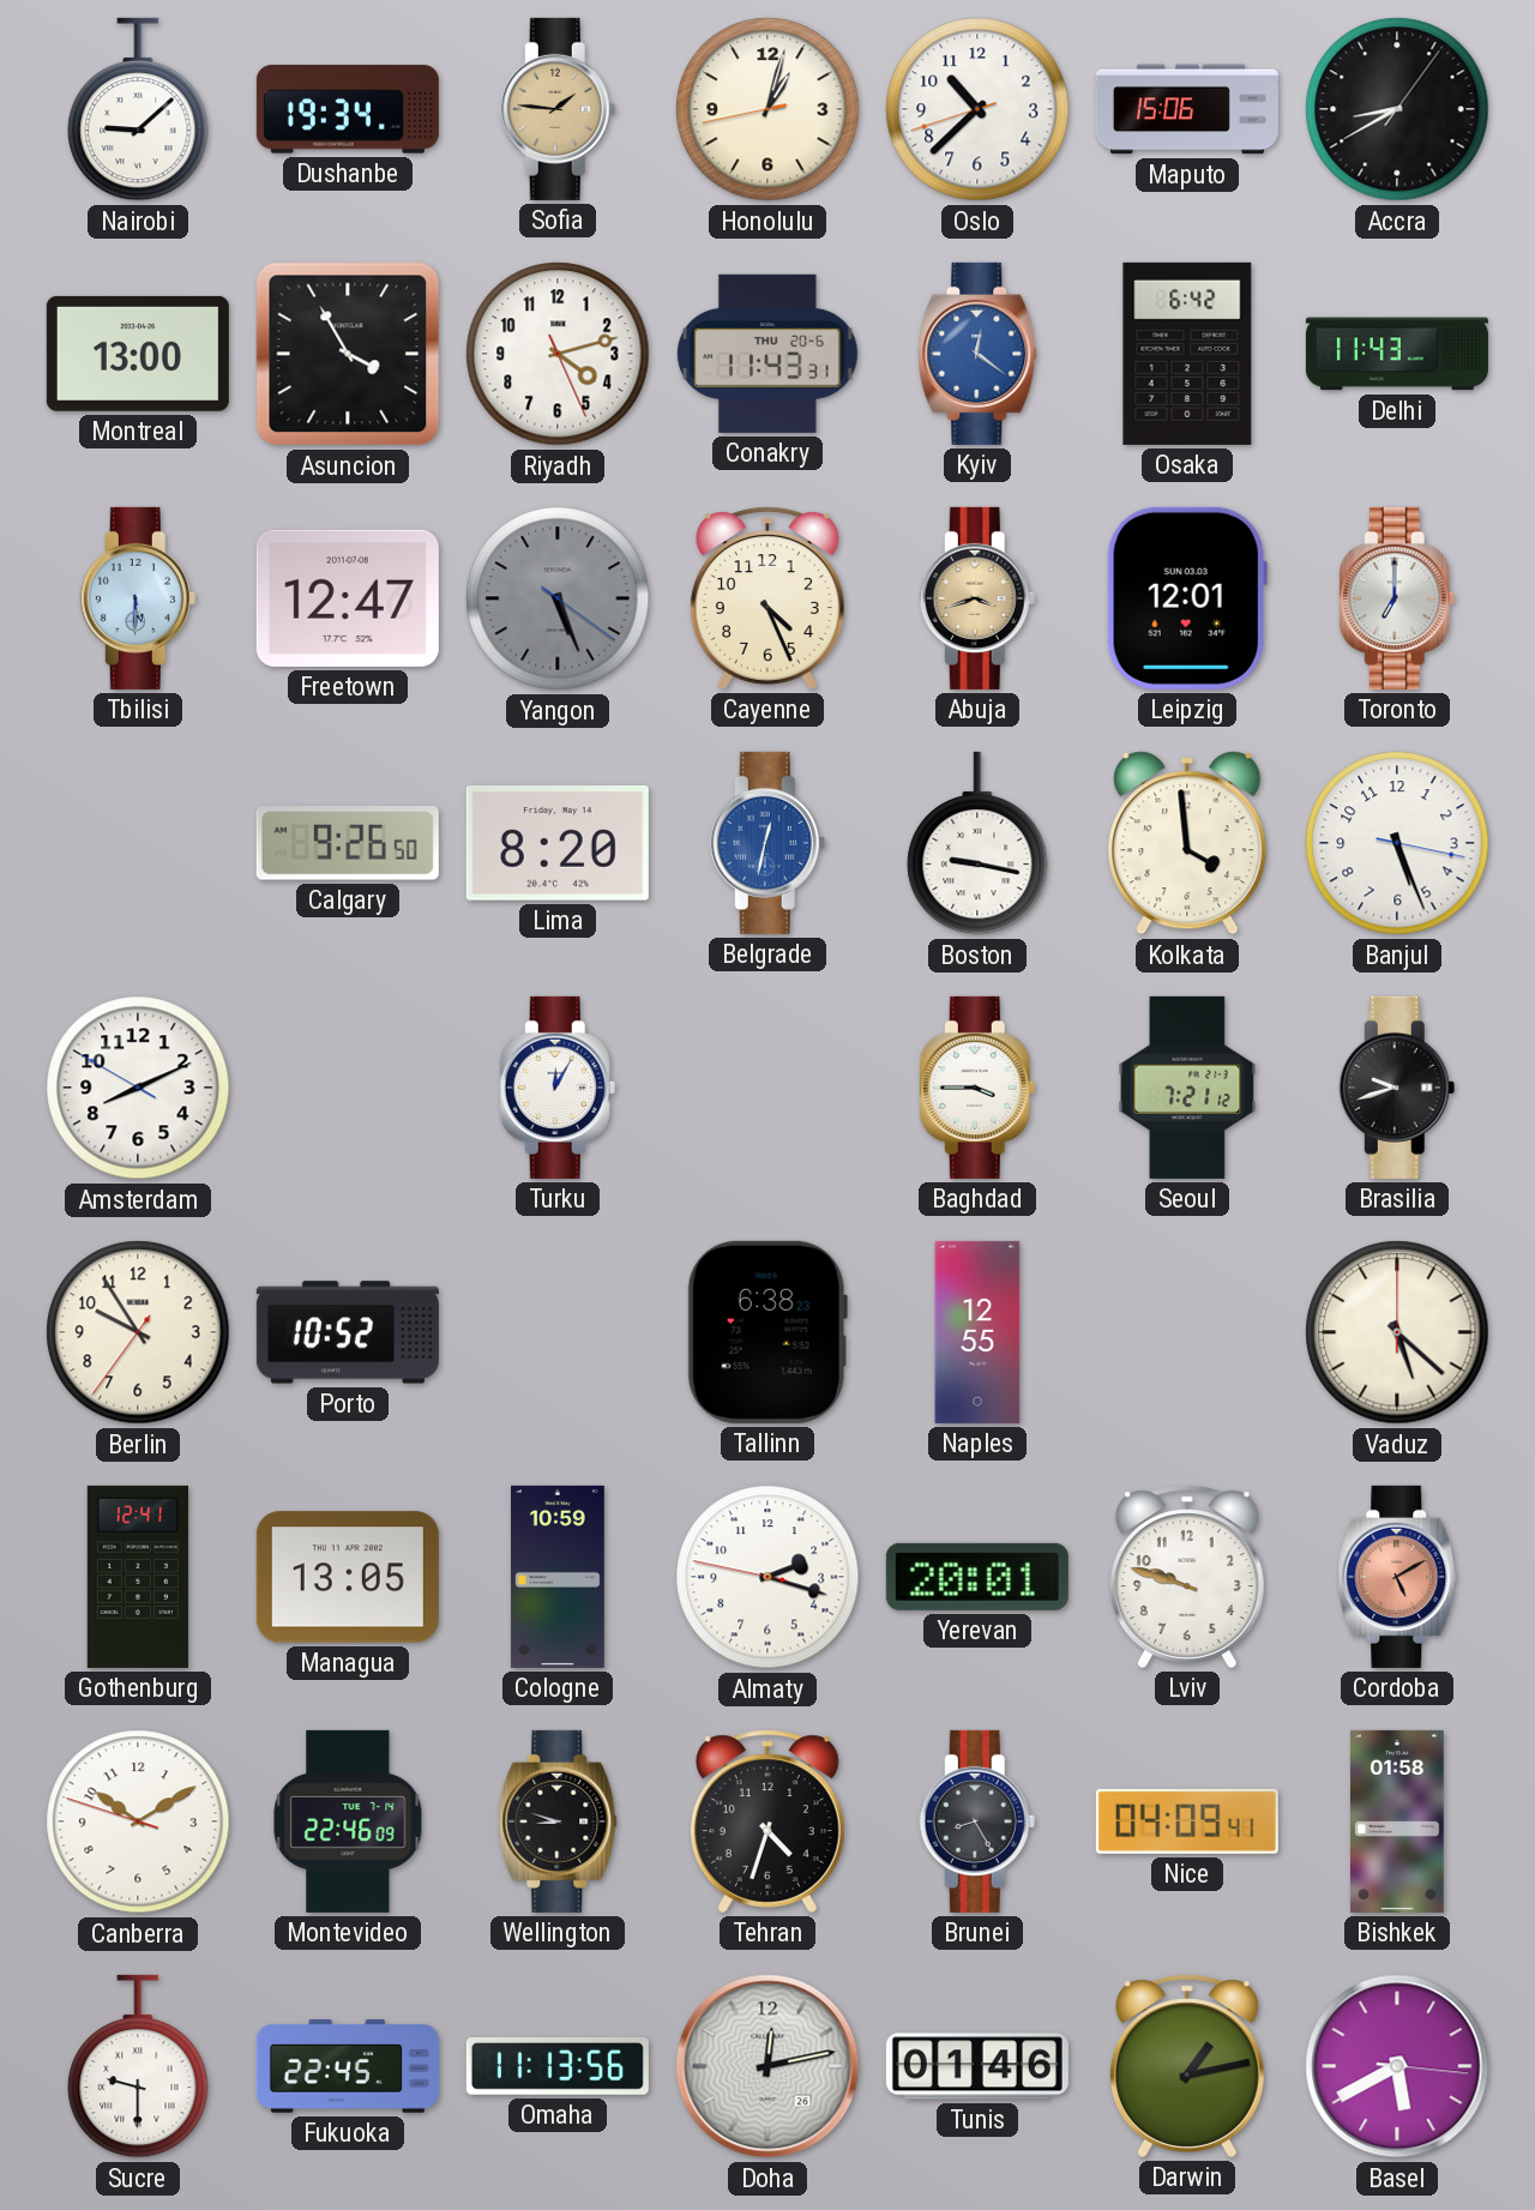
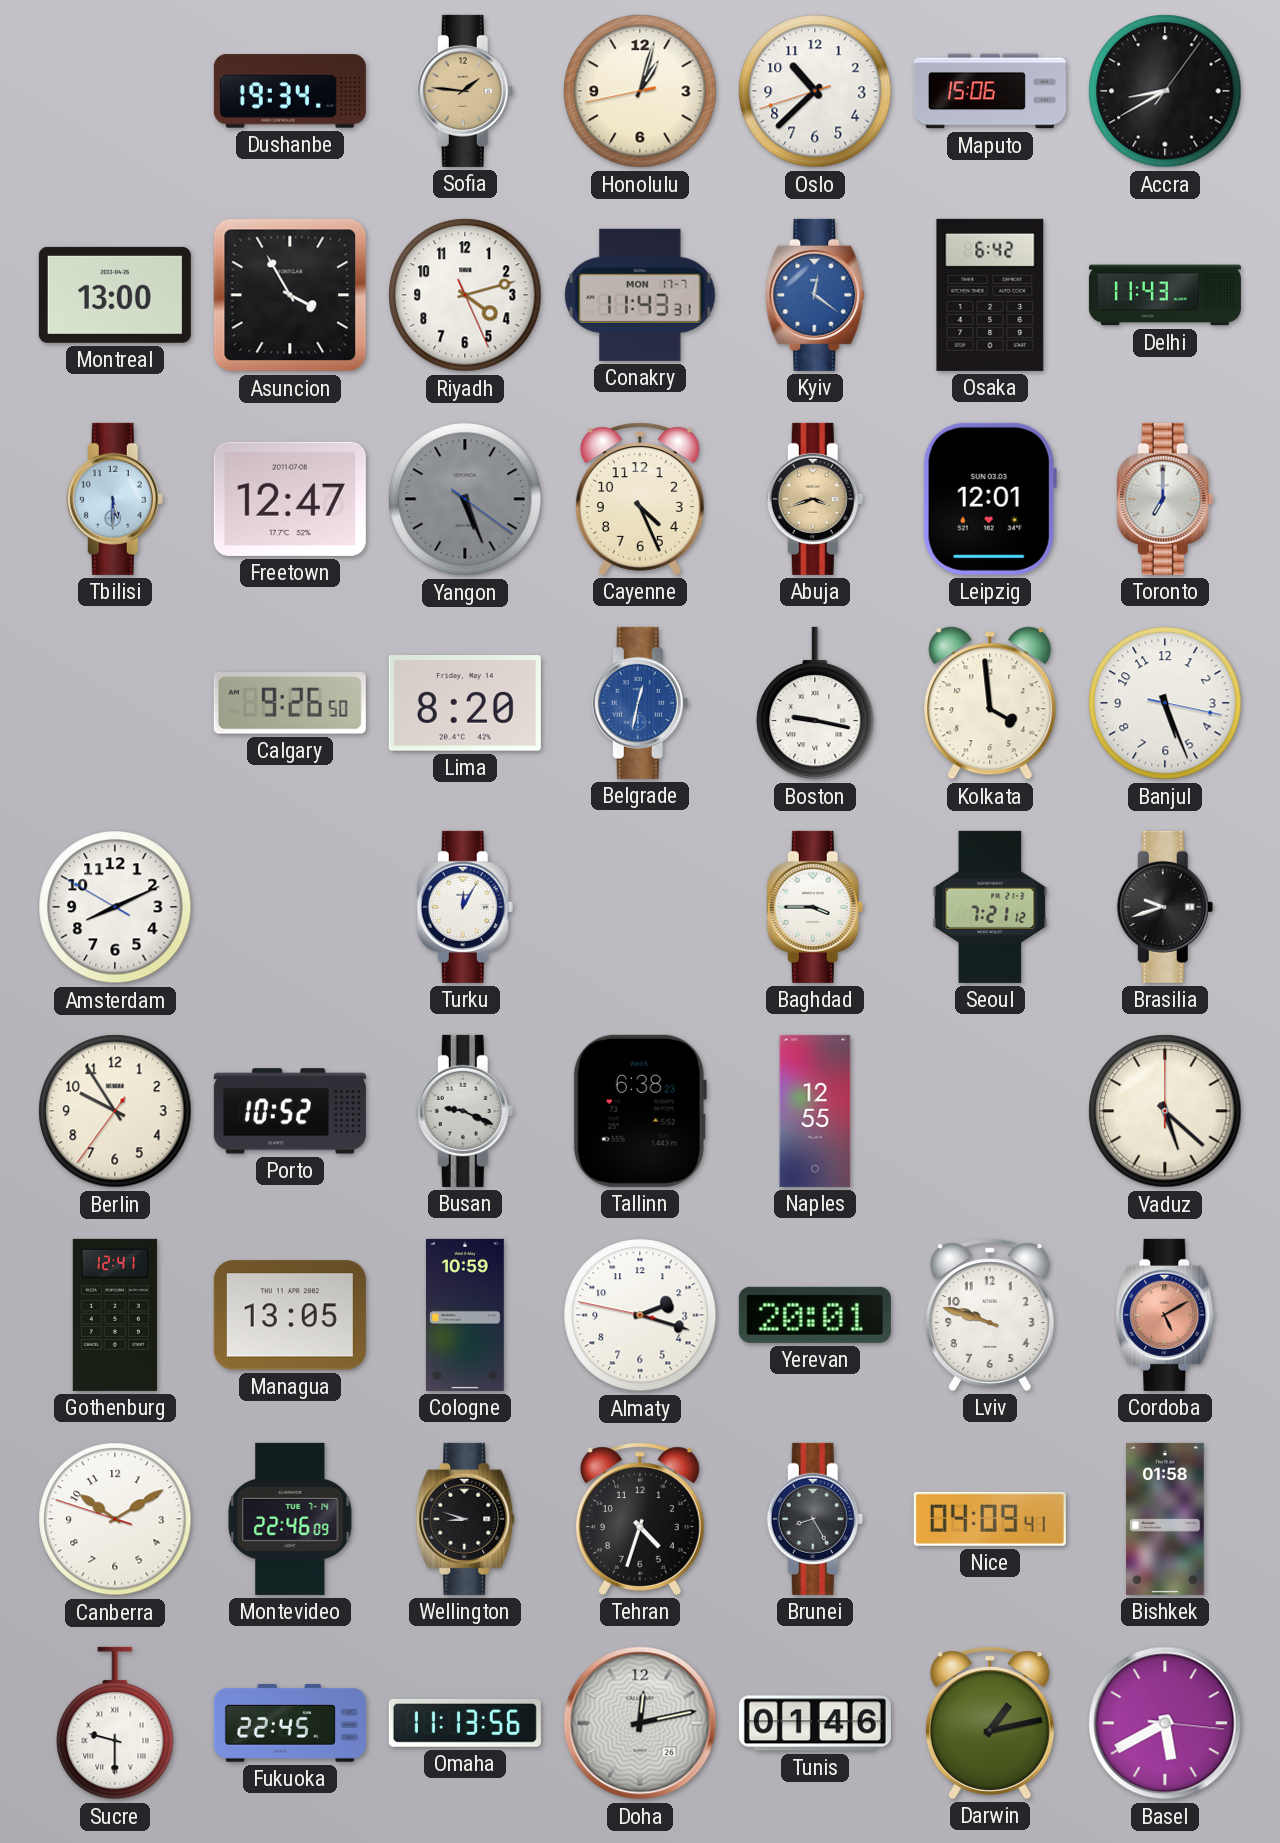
Nairobi: 9:08 -> none
Conakry date: THU 20-6 -> MON 17-7
Busan: none -> 9:19
